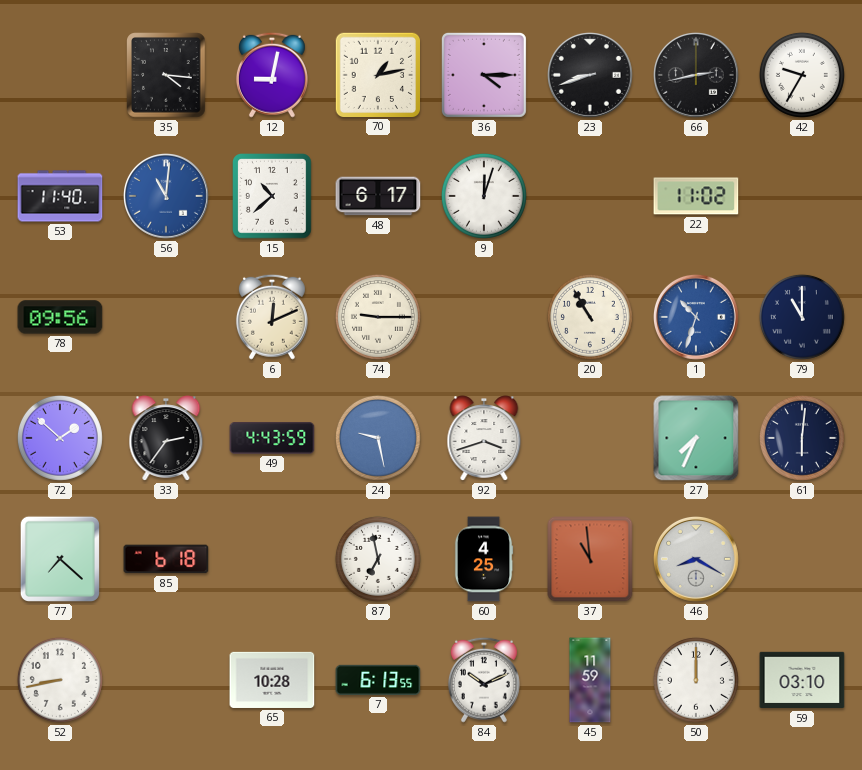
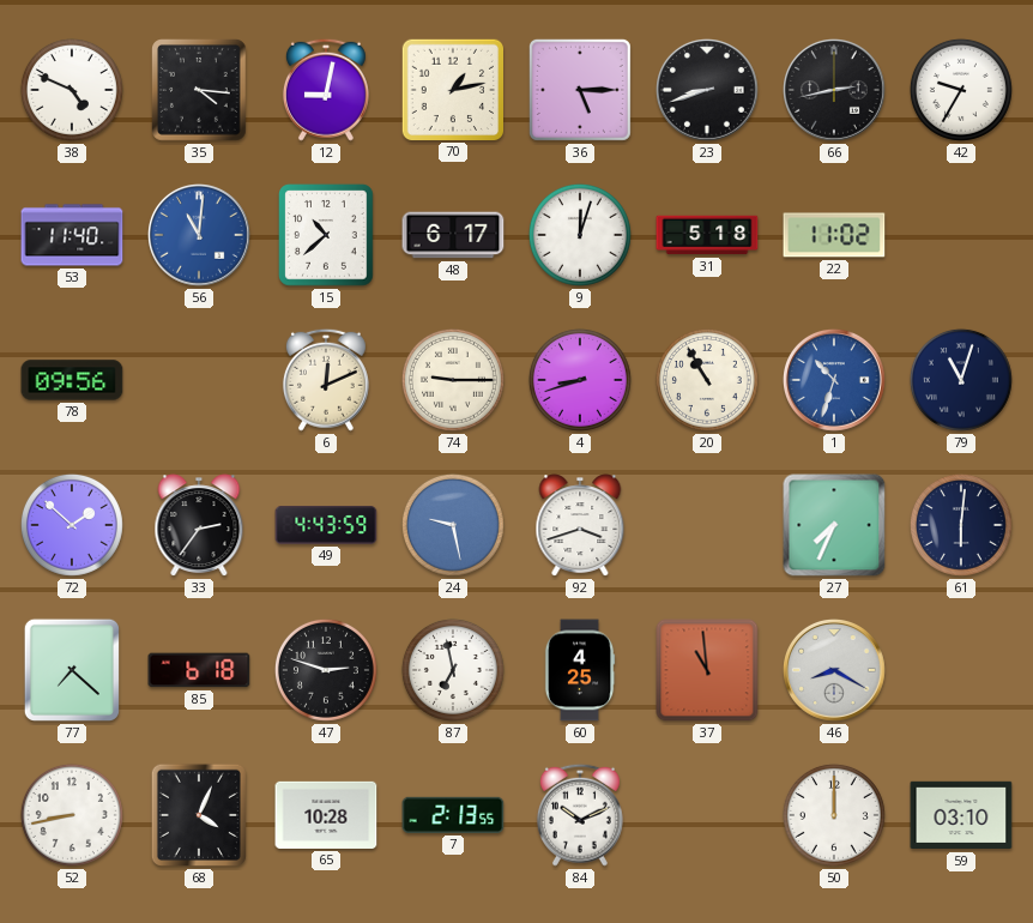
38: none -> 4:49
36: 4:15 -> 5:15
31: none -> 5:18
4: none -> 8:42
79: 11:00 -> 11:03
47: none -> 2:48
68: none -> 4:04
7: 6:13 -> 2:13
45: 11:59 -> none
